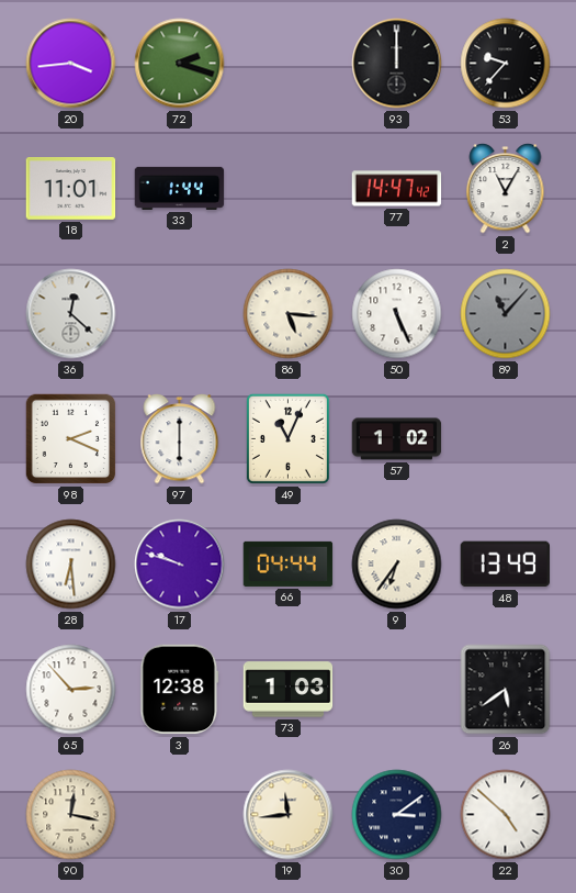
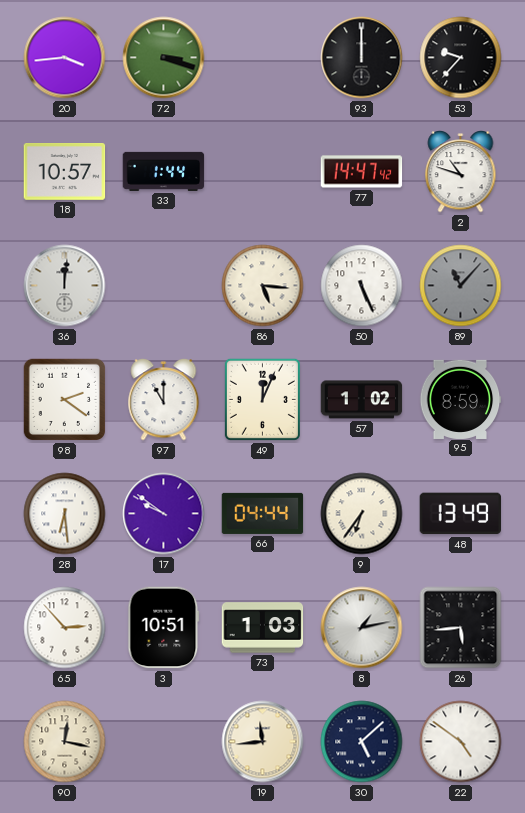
72: 2:18 -> 3:18
18: 11:01 -> 10:57
2: 11:05 -> 10:48
36: 12:22 -> 12:01
98: 2:19 -> 2:21
97: 6:00 -> 11:00
49: 11:04 -> 12:04
95: none -> 8:59
17: 9:48 -> 9:51
3: 12:38 -> 10:51
8: none -> 1:13
26: 5:39 -> 5:44
30: 3:09 -> 5:08
22: 4:52 -> 4:51
